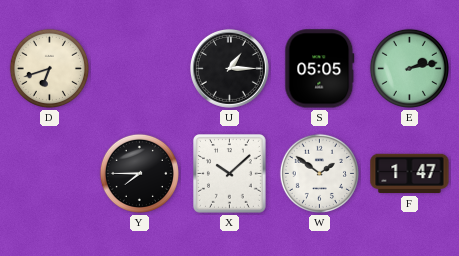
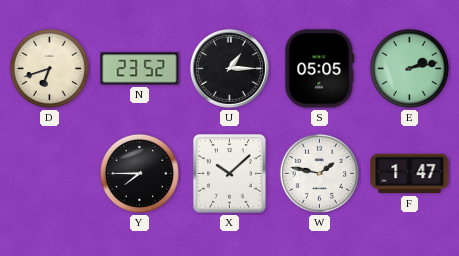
N: none -> 23:52
W: 1:51 -> 1:47
